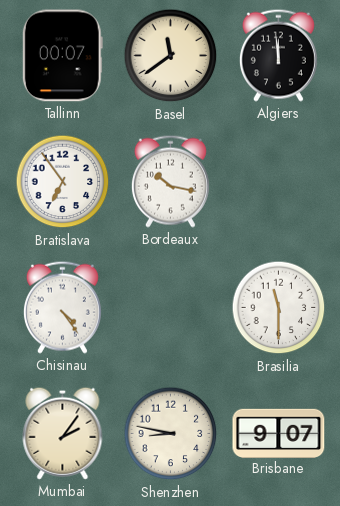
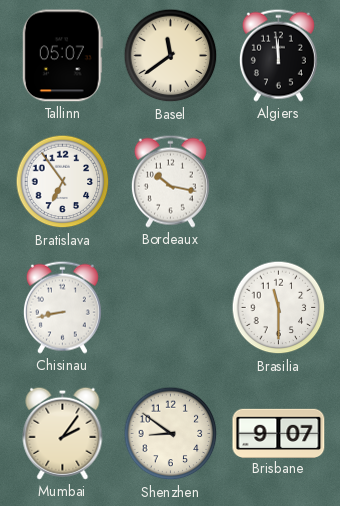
Tallinn: 00:07 -> 05:07
Chisinau: 4:24 -> 8:43
Shenzhen: 8:47 -> 8:51
